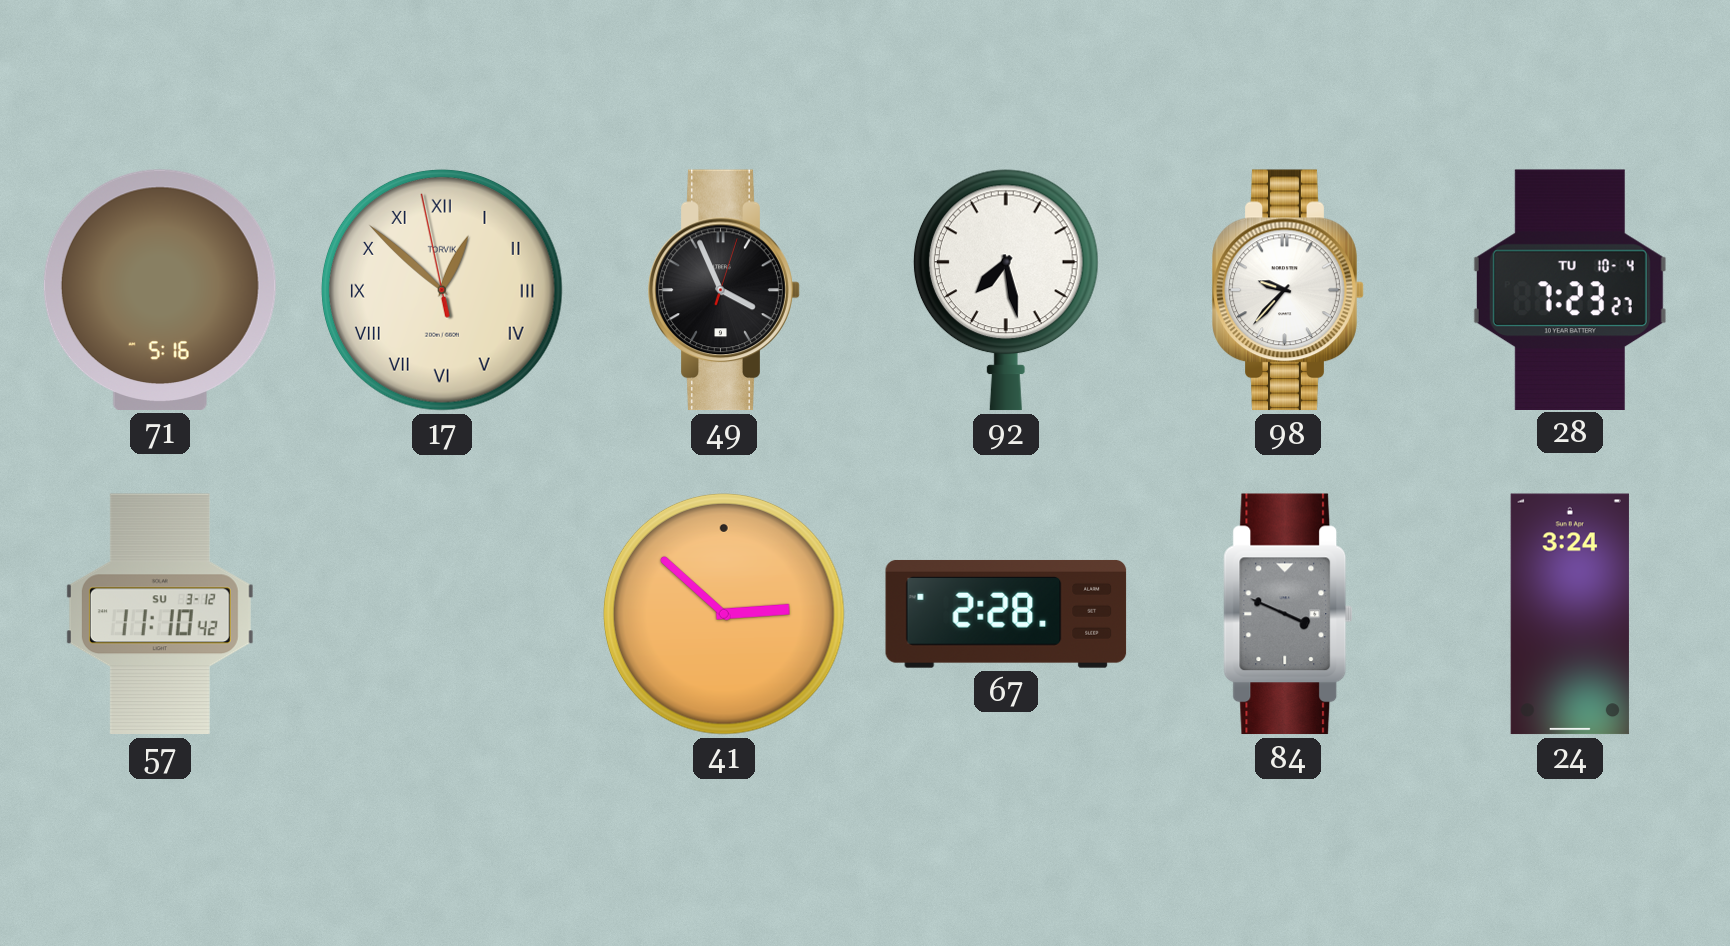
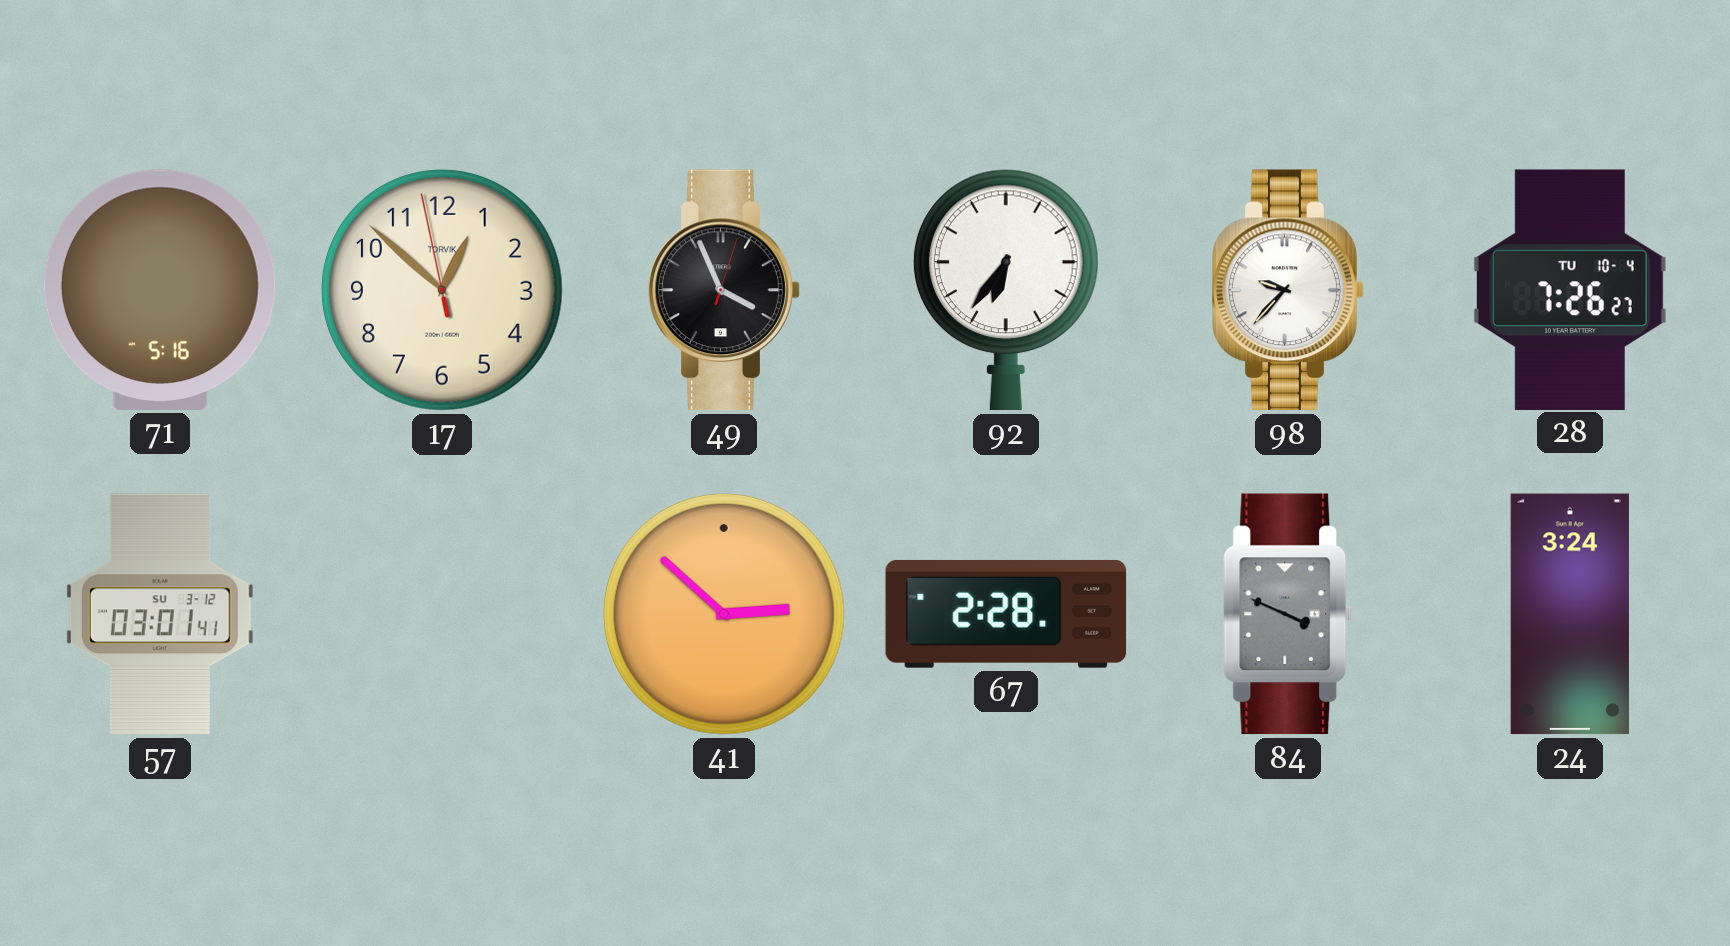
17 numerals: Roman -> Arabic
92: 7:28 -> 6:36
28: 7:23 -> 7:26
57: 11:10 -> 03:01
